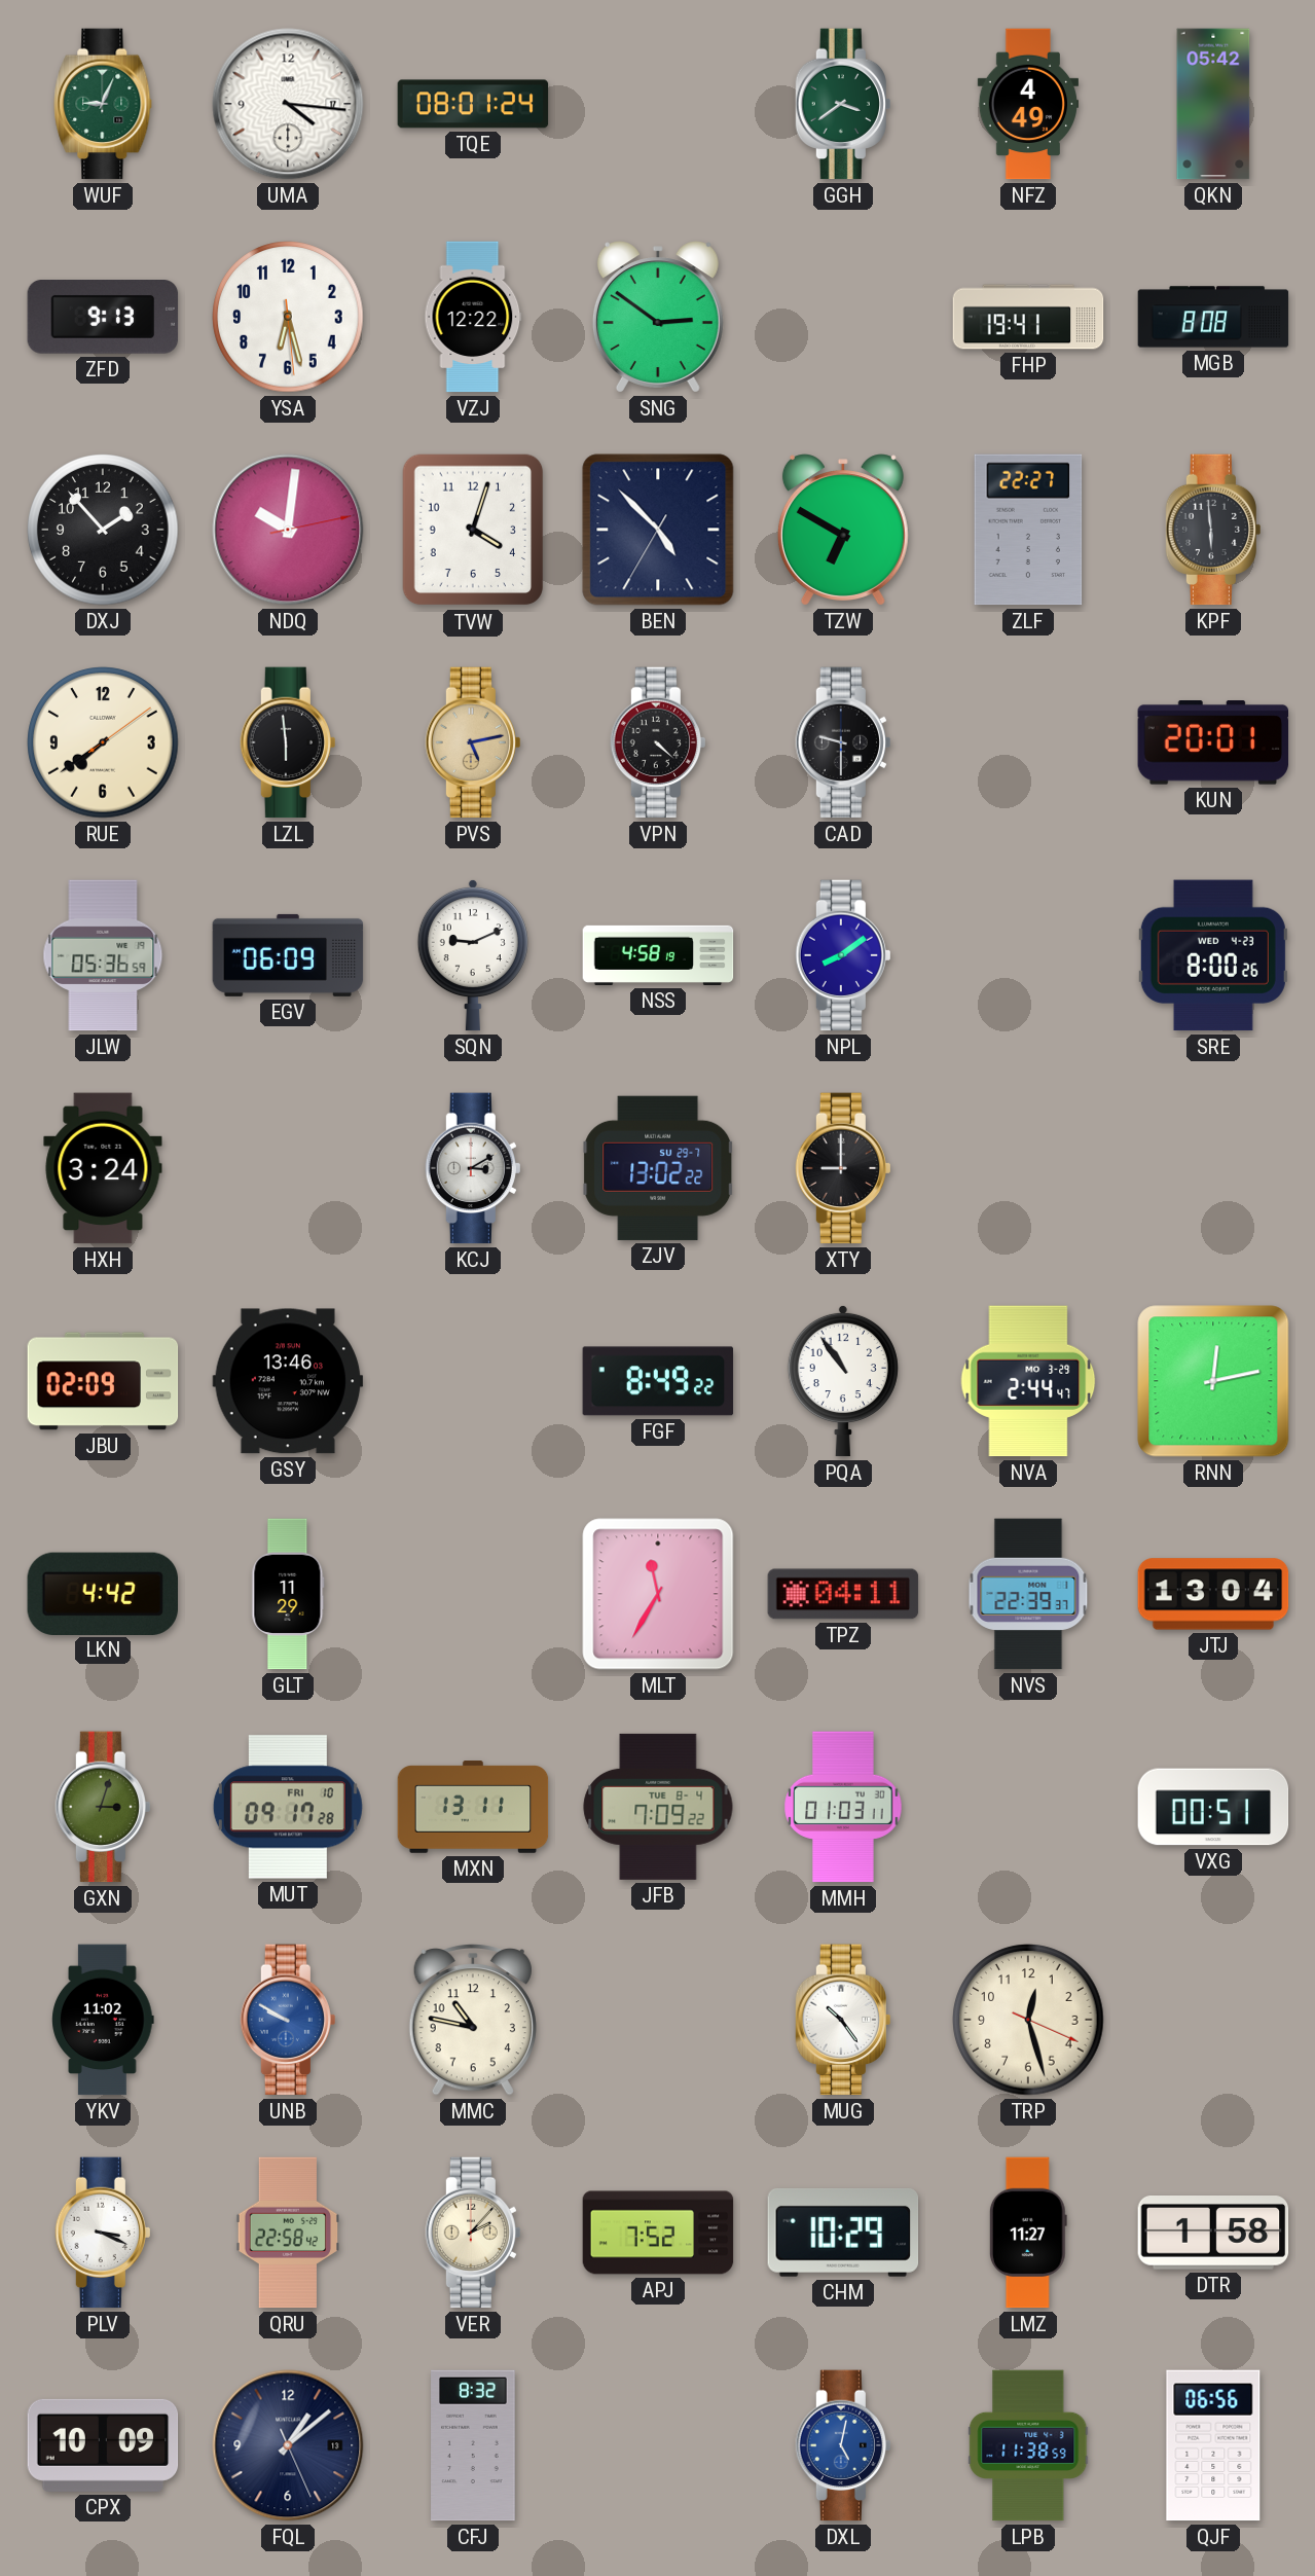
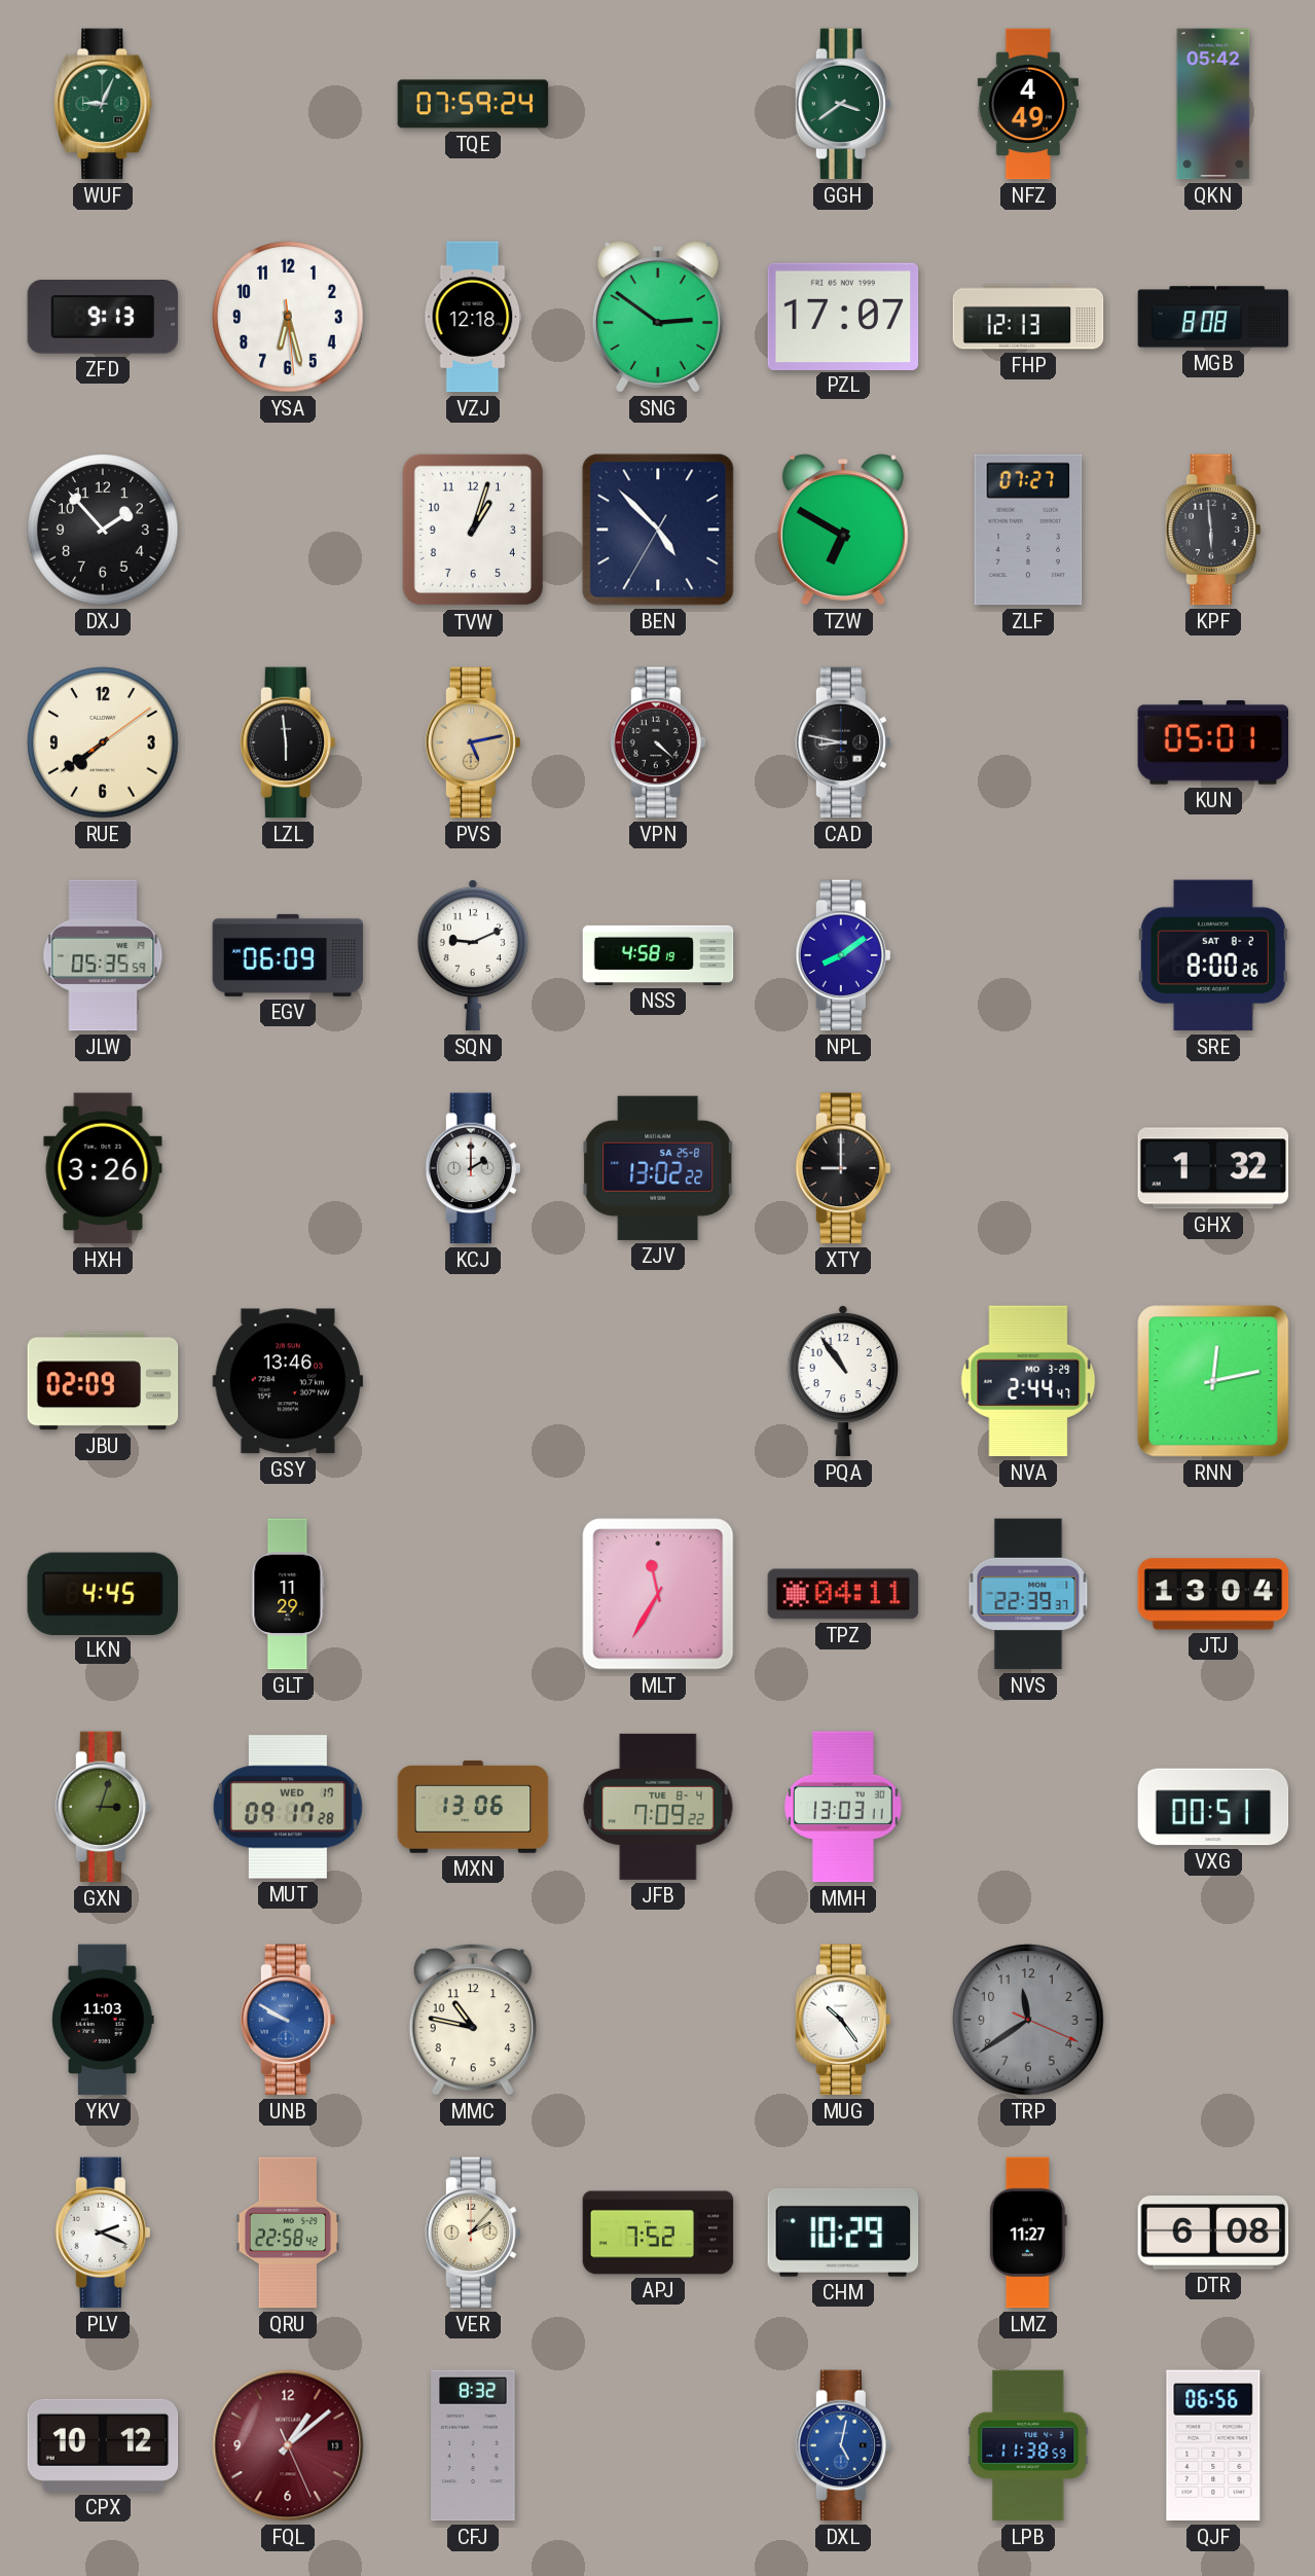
UMA: 4:16 -> none
TQE: 08:01 -> 07:59
VZJ: 12:22 -> 12:18
PZL: none -> 17:07
FHP: 19:41 -> 12:13
NDQ: 10:01 -> none
TVW: 4:03 -> 1:03
ZLF: 22:27 -> 07:27
CAD: 9:30 -> 8:47
KUN: 20:01 -> 05:01
JLW: 05:36 -> 05:35
SRE date: WED 4-23 -> SAT 8-2
HXH: 3:24 -> 3:26
KCJ: 3:10 -> 2:00
ZJV date: SU 29-7 -> SA 25-8
GHX: none -> 1:32
FGF: 8:49 -> none
LKN: 4:42 -> 4:45
MUT date: FRI 10 -> WED 17
MXN: 13:11 -> 13:06
MMH: 01:03 -> 13:03
YKV: 11:02 -> 11:03
TRP: 12:27 -> 11:39
TRP dial: cream -> grey
PLV: 3:19 -> 2:19
DTR: 1:58 -> 6:08
CPX: 10:09 -> 10:12
FQL dial: navy -> burgundy
